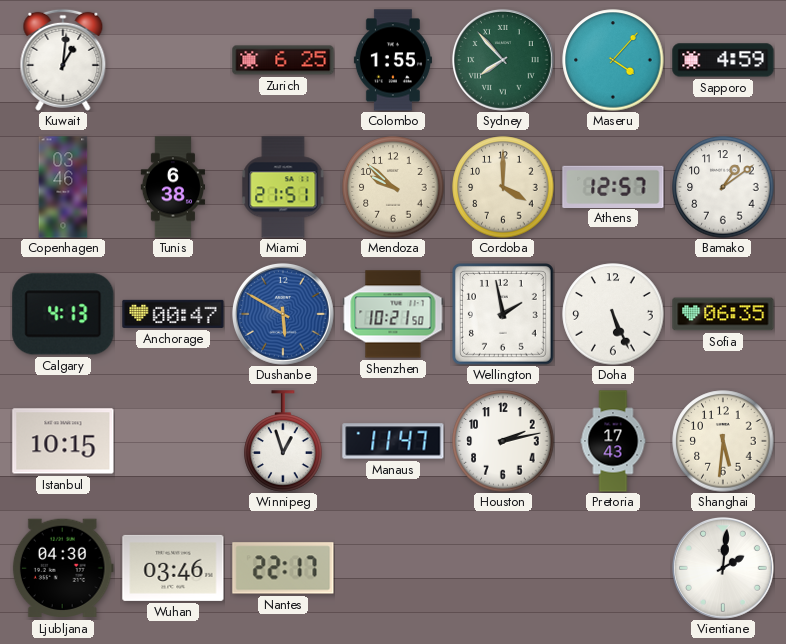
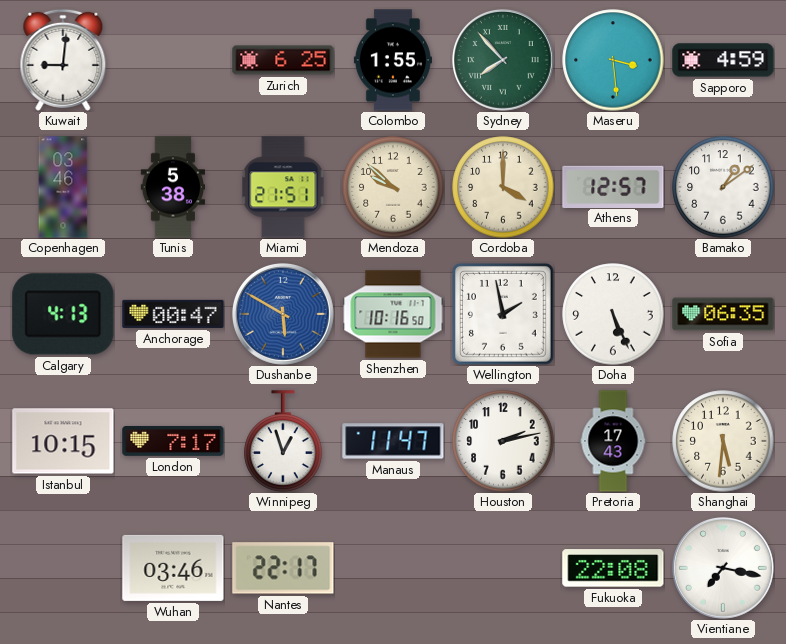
Kuwait: 1:01 -> 9:01
Maseru: 4:07 -> 3:29
Tunis: 6:38 -> 5:38
Shenzhen: 10:21 -> 10:16
London: none -> 7:17
Ljubljana: 04:30 -> none
Fukuoka: none -> 22:08
Vientiane: 2:01 -> 7:17
